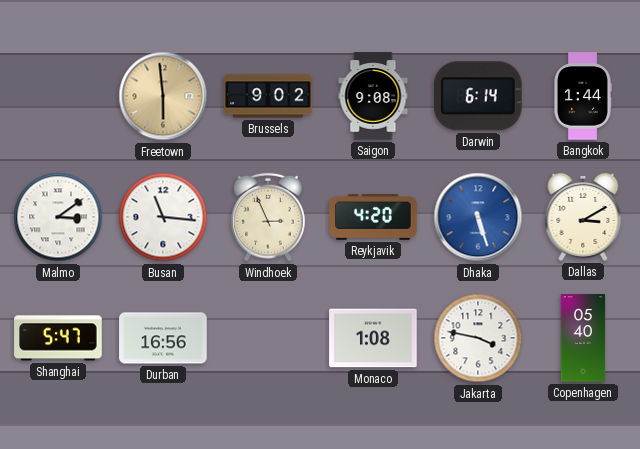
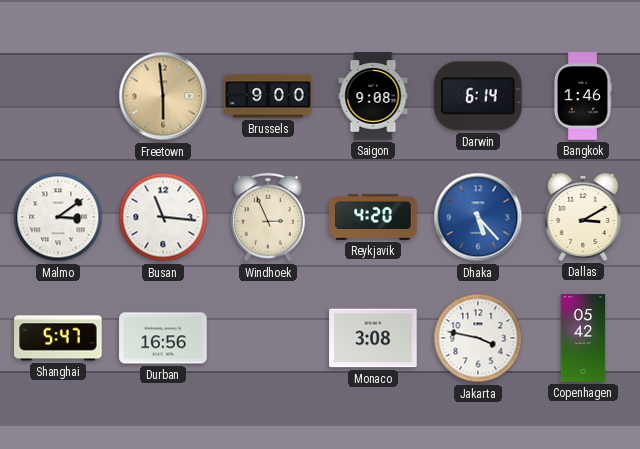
Brussels: 9:02 -> 9:00
Bangkok: 1:44 -> 1:46
Dhaka: 5:27 -> 5:23
Monaco: 1:08 -> 3:08
Copenhagen: 05:40 -> 05:42
